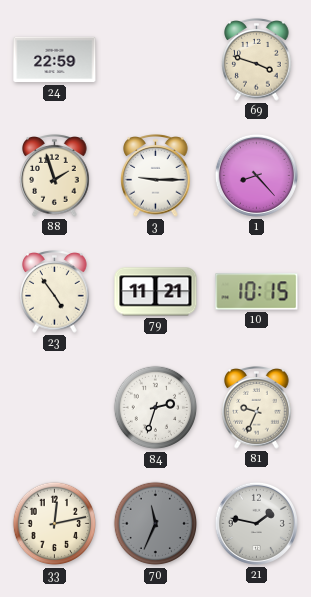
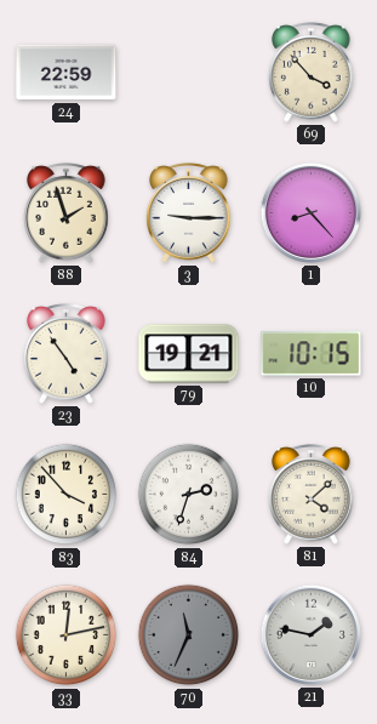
69: 3:48 -> 3:53
79: 11:21 -> 19:21
83: none -> 3:53
81: 9:34 -> 4:08
